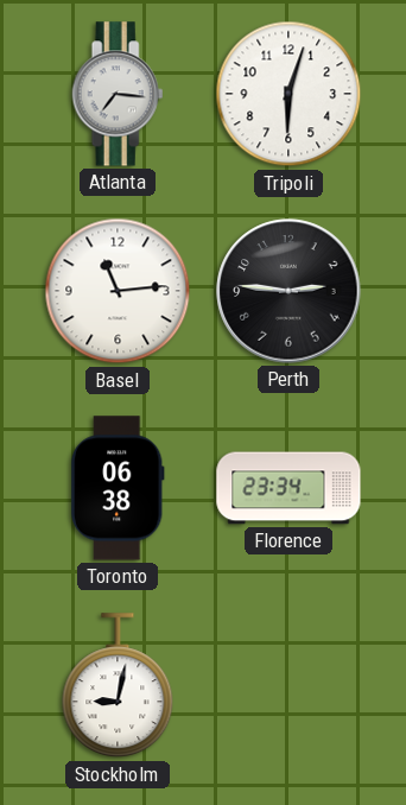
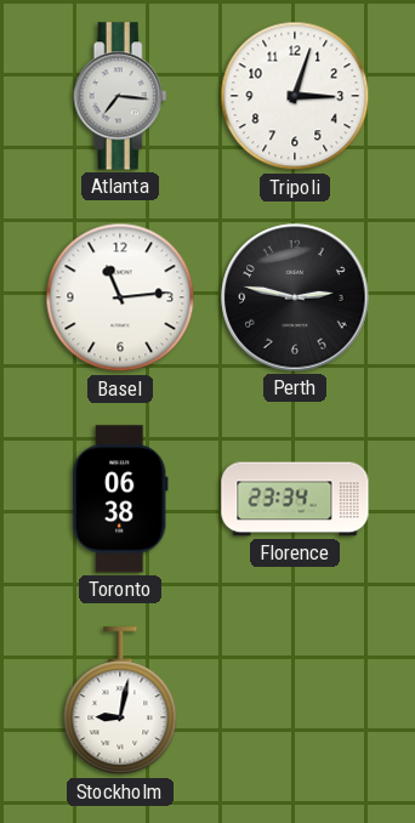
Tripoli: 6:03 -> 3:03
Perth: 2:46 -> 2:47
